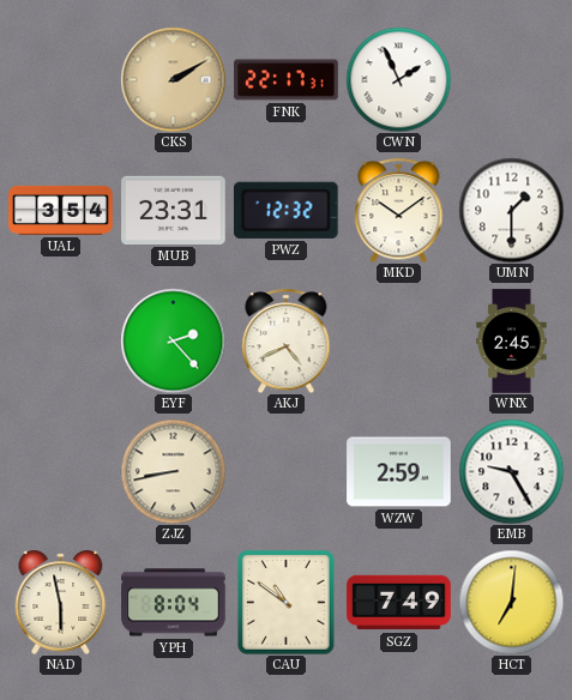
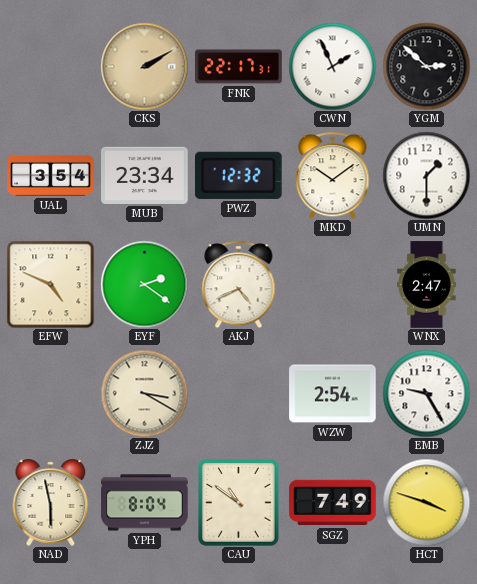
YGM: none -> 2:52
MUB: 23:31 -> 23:34
EFW: none -> 4:49
EYF: 2:23 -> 2:21
WNX: 2:45 -> 2:47
ZJZ: 8:43 -> 3:20
WZW: 2:59 -> 2:54
HCT: 7:01 -> 3:48
